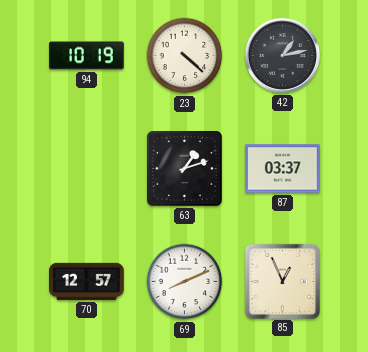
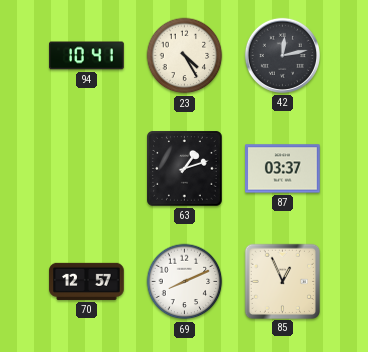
94: 10:19 -> 10:41
23: 4:22 -> 4:25
42: 1:13 -> 12:13
